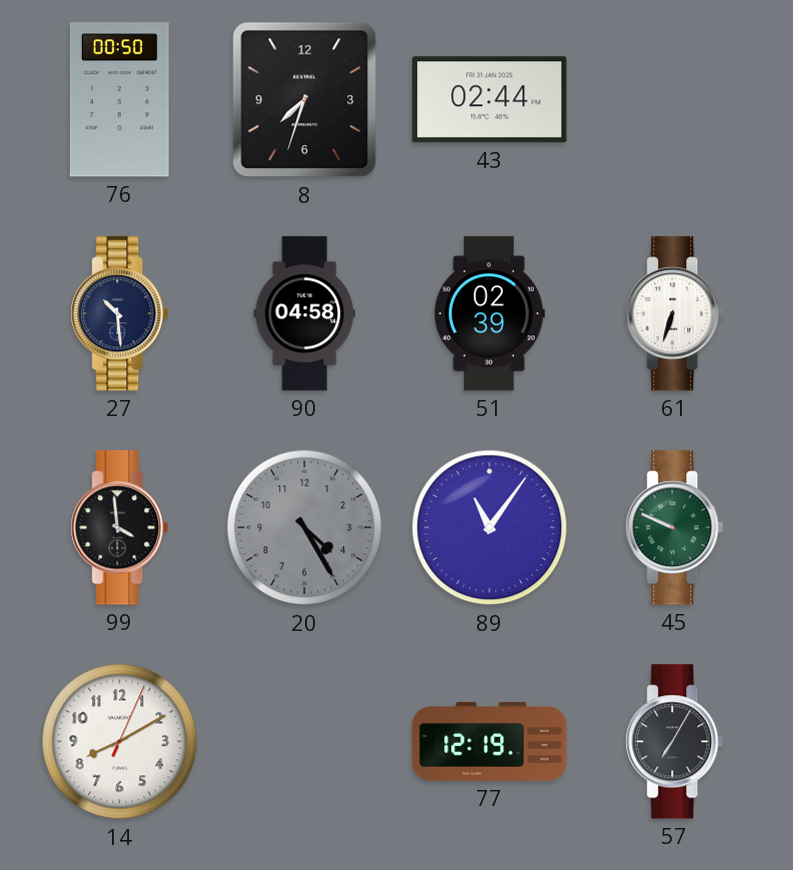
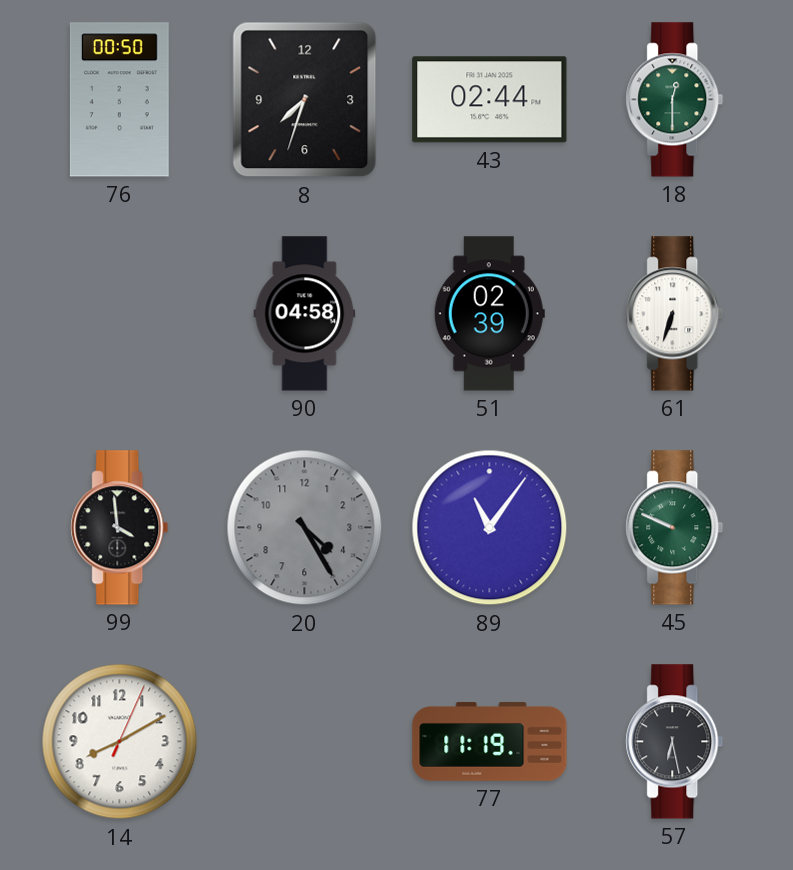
18: none -> 12:30
27: 10:29 -> none
77: 12:19 -> 11:19
57: 7:05 -> 6:28
